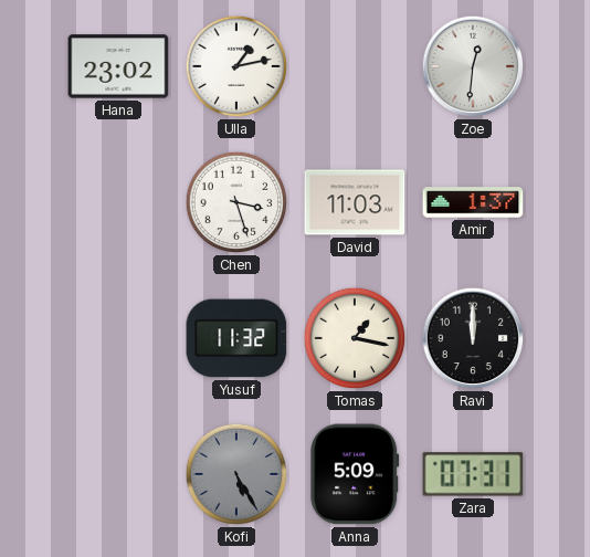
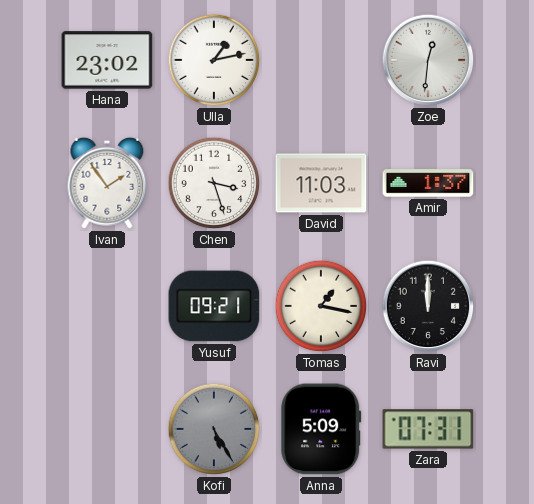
Ivan: none -> 1:54
Yusuf: 11:32 -> 09:21
